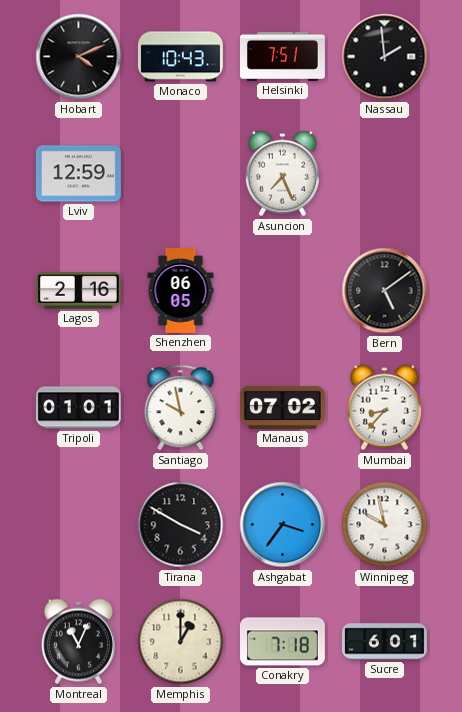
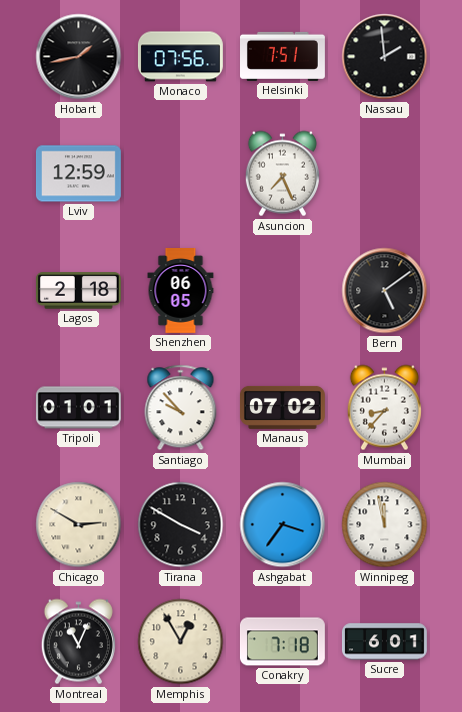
Hobart: 4:11 -> 1:43
Monaco: 10:43 -> 07:56
Lagos: 2:16 -> 2:18
Santiago: 9:58 -> 9:53
Chicago: none -> 2:50
Winnipeg: 9:58 -> 11:58
Memphis: 1:00 -> 12:55
